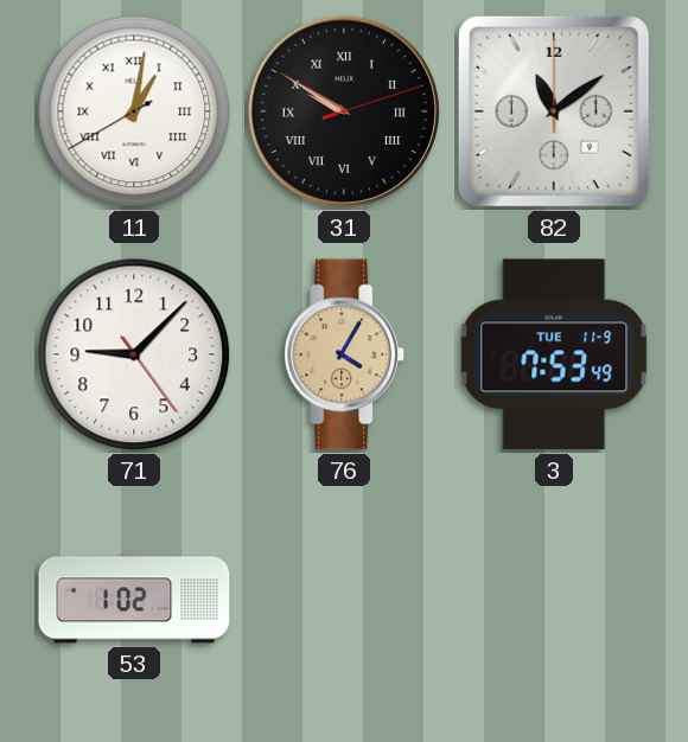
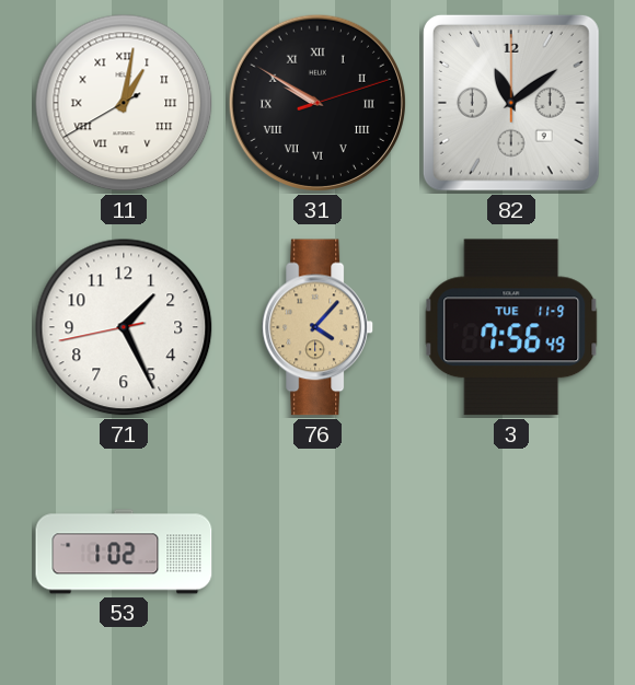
71: 9:07 -> 1:25
76: 4:05 -> 4:07
3: 7:53 -> 7:56
